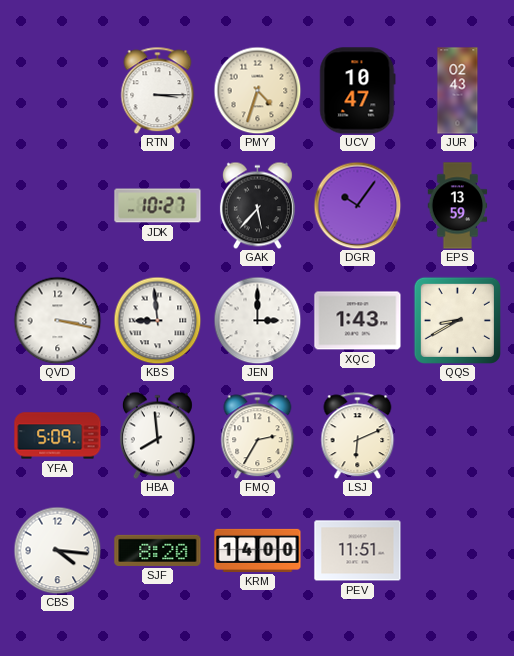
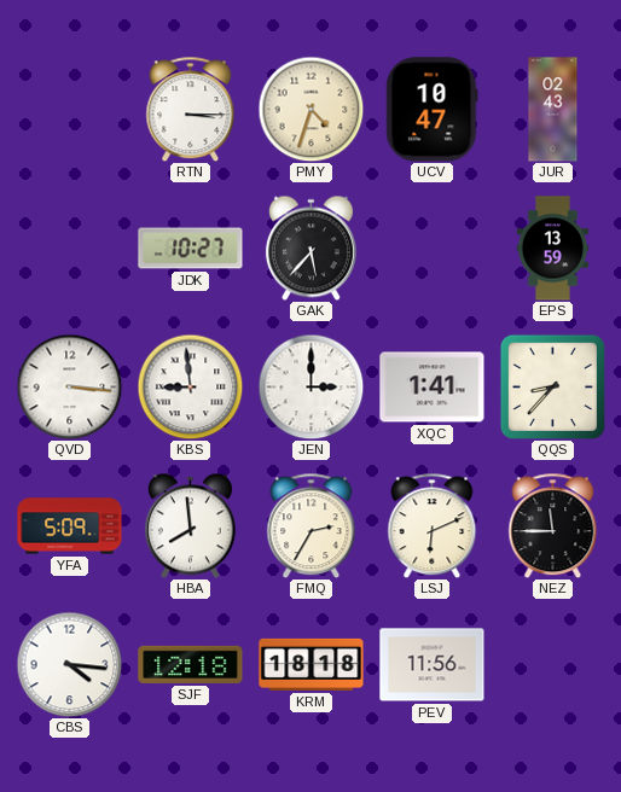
DGR: 10:06 -> none
QVD: 3:17 -> 3:16
XQC: 1:43 -> 1:41
QQS: 8:40 -> 8:37
NEZ: none -> 11:45
SJF: 8:20 -> 12:18
KRM: 14:00 -> 18:18
PEV: 11:51 -> 11:56
